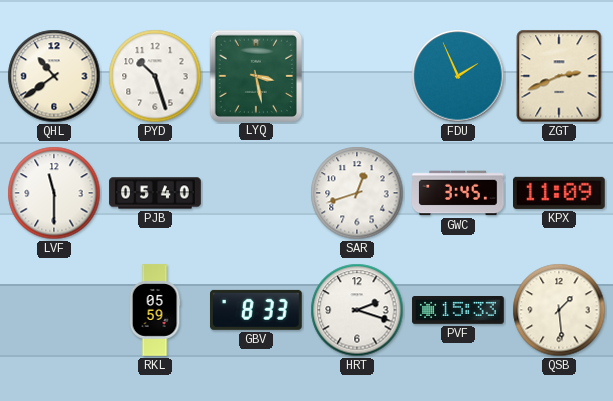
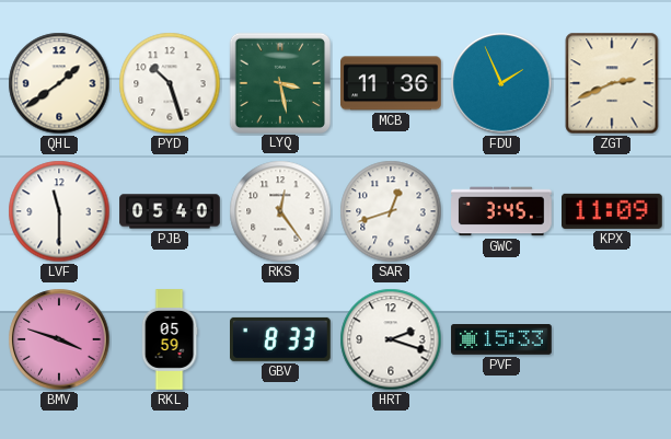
QHL: 10:39 -> 1:39
MCB: none -> 11:36
RKS: none -> 12:24
BMV: none -> 3:48
QSB: 1:29 -> none
